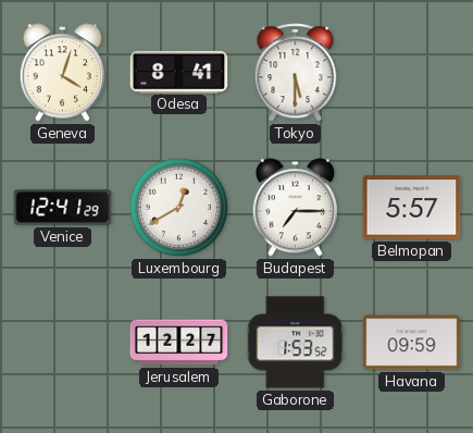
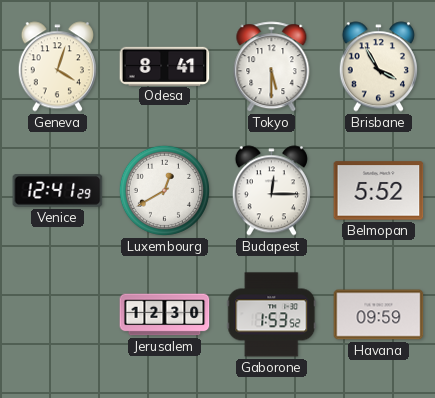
Brisbane: none -> 3:55
Budapest: 7:15 -> 12:15
Belmopan: 5:57 -> 5:52
Jerusalem: 12:27 -> 12:30
